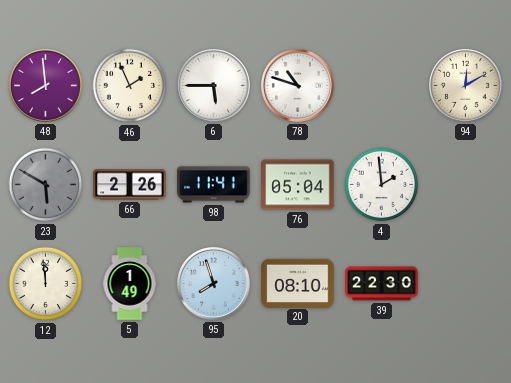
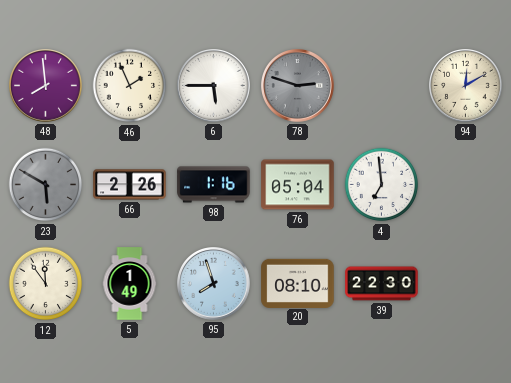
78: 10:48 -> 2:48
78 dial: white -> grey
98: 11:41 -> 1:16
4: 1:59 -> 6:59
12: 11:59 -> 11:54
